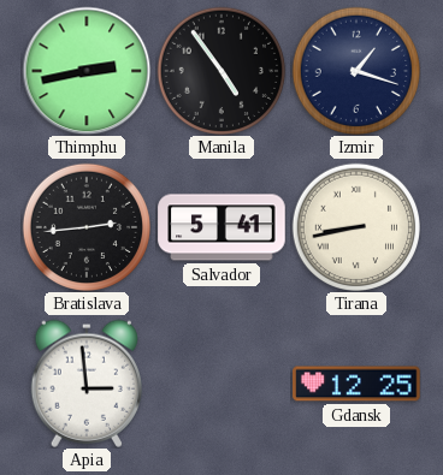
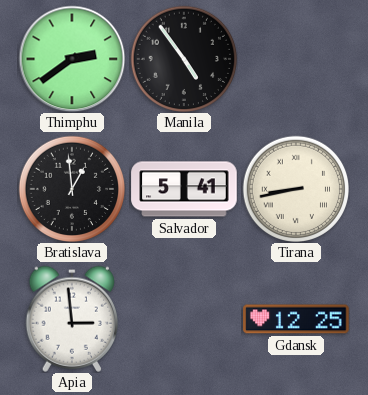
Thimphu: 2:43 -> 2:39
Izmir: 1:18 -> none
Bratislava: 2:44 -> 12:59
